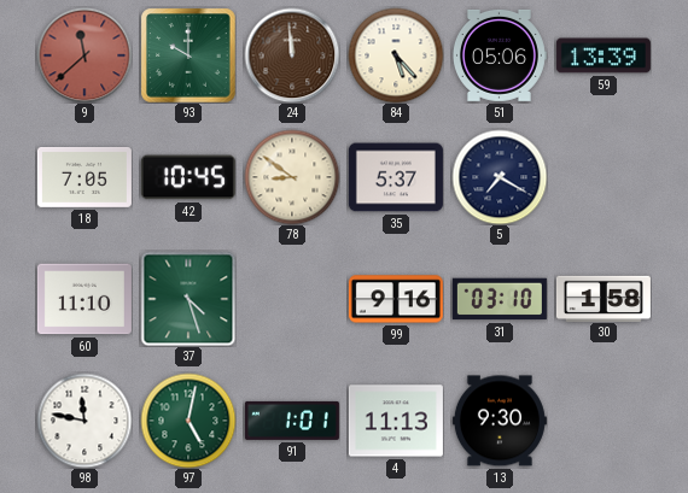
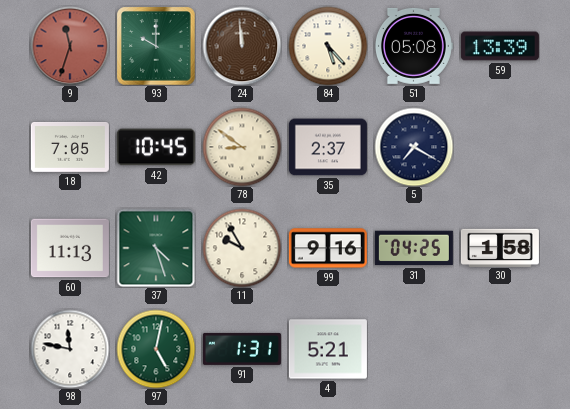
9: 11:38 -> 11:33
51: 05:06 -> 05:08
35: 5:37 -> 2:37
60: 11:10 -> 11:13
11: none -> 9:55
31: 03:10 -> 04:25
91: 1:01 -> 1:31
4: 11:13 -> 5:21
13: 9:30 -> none
